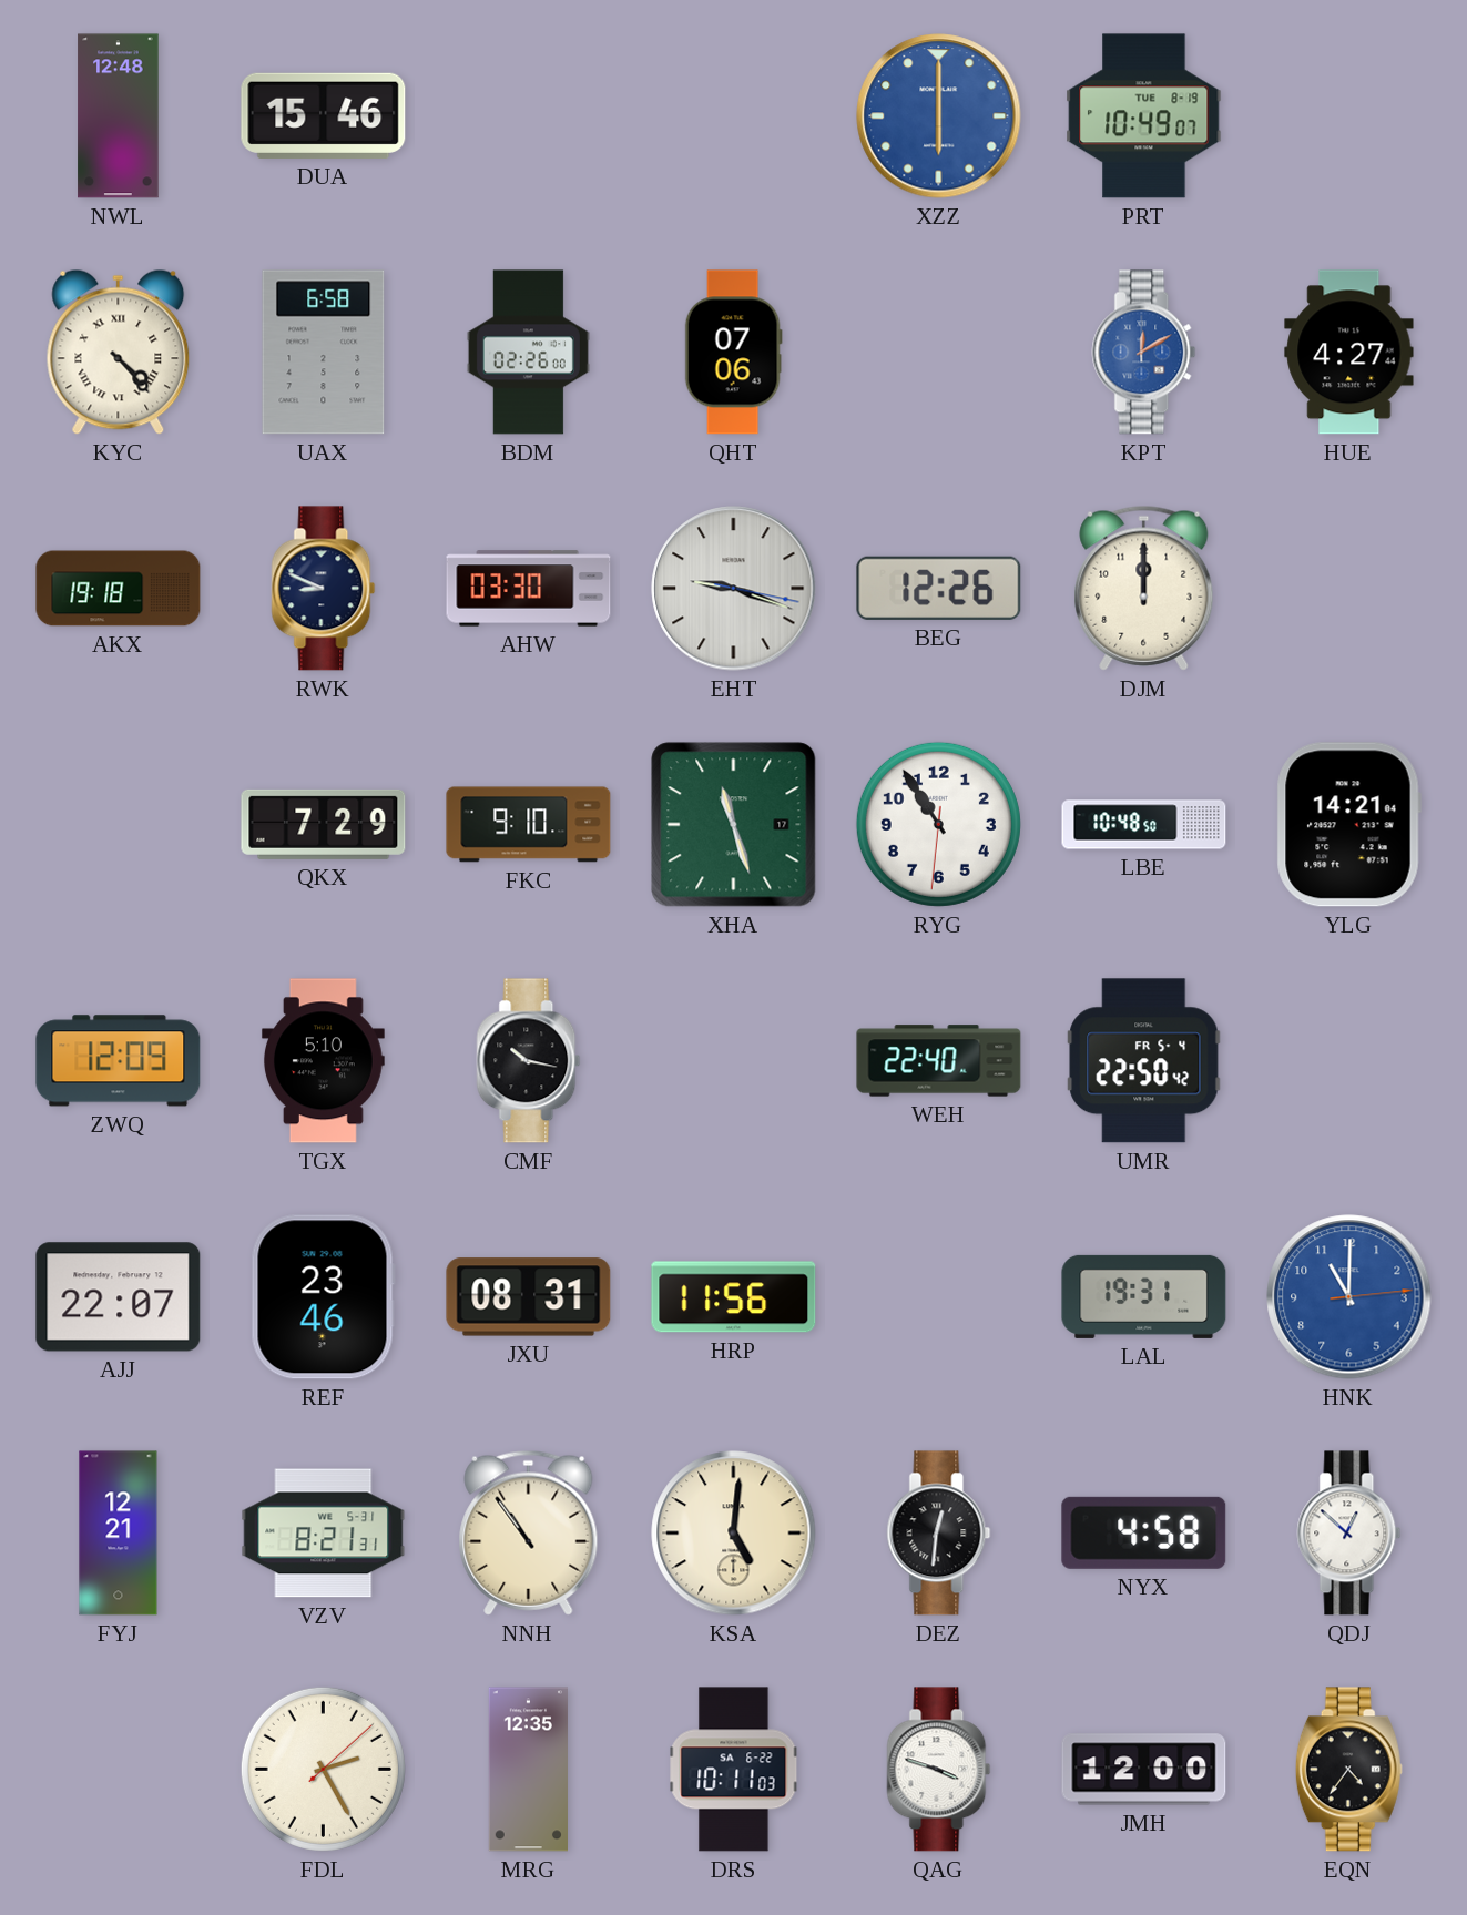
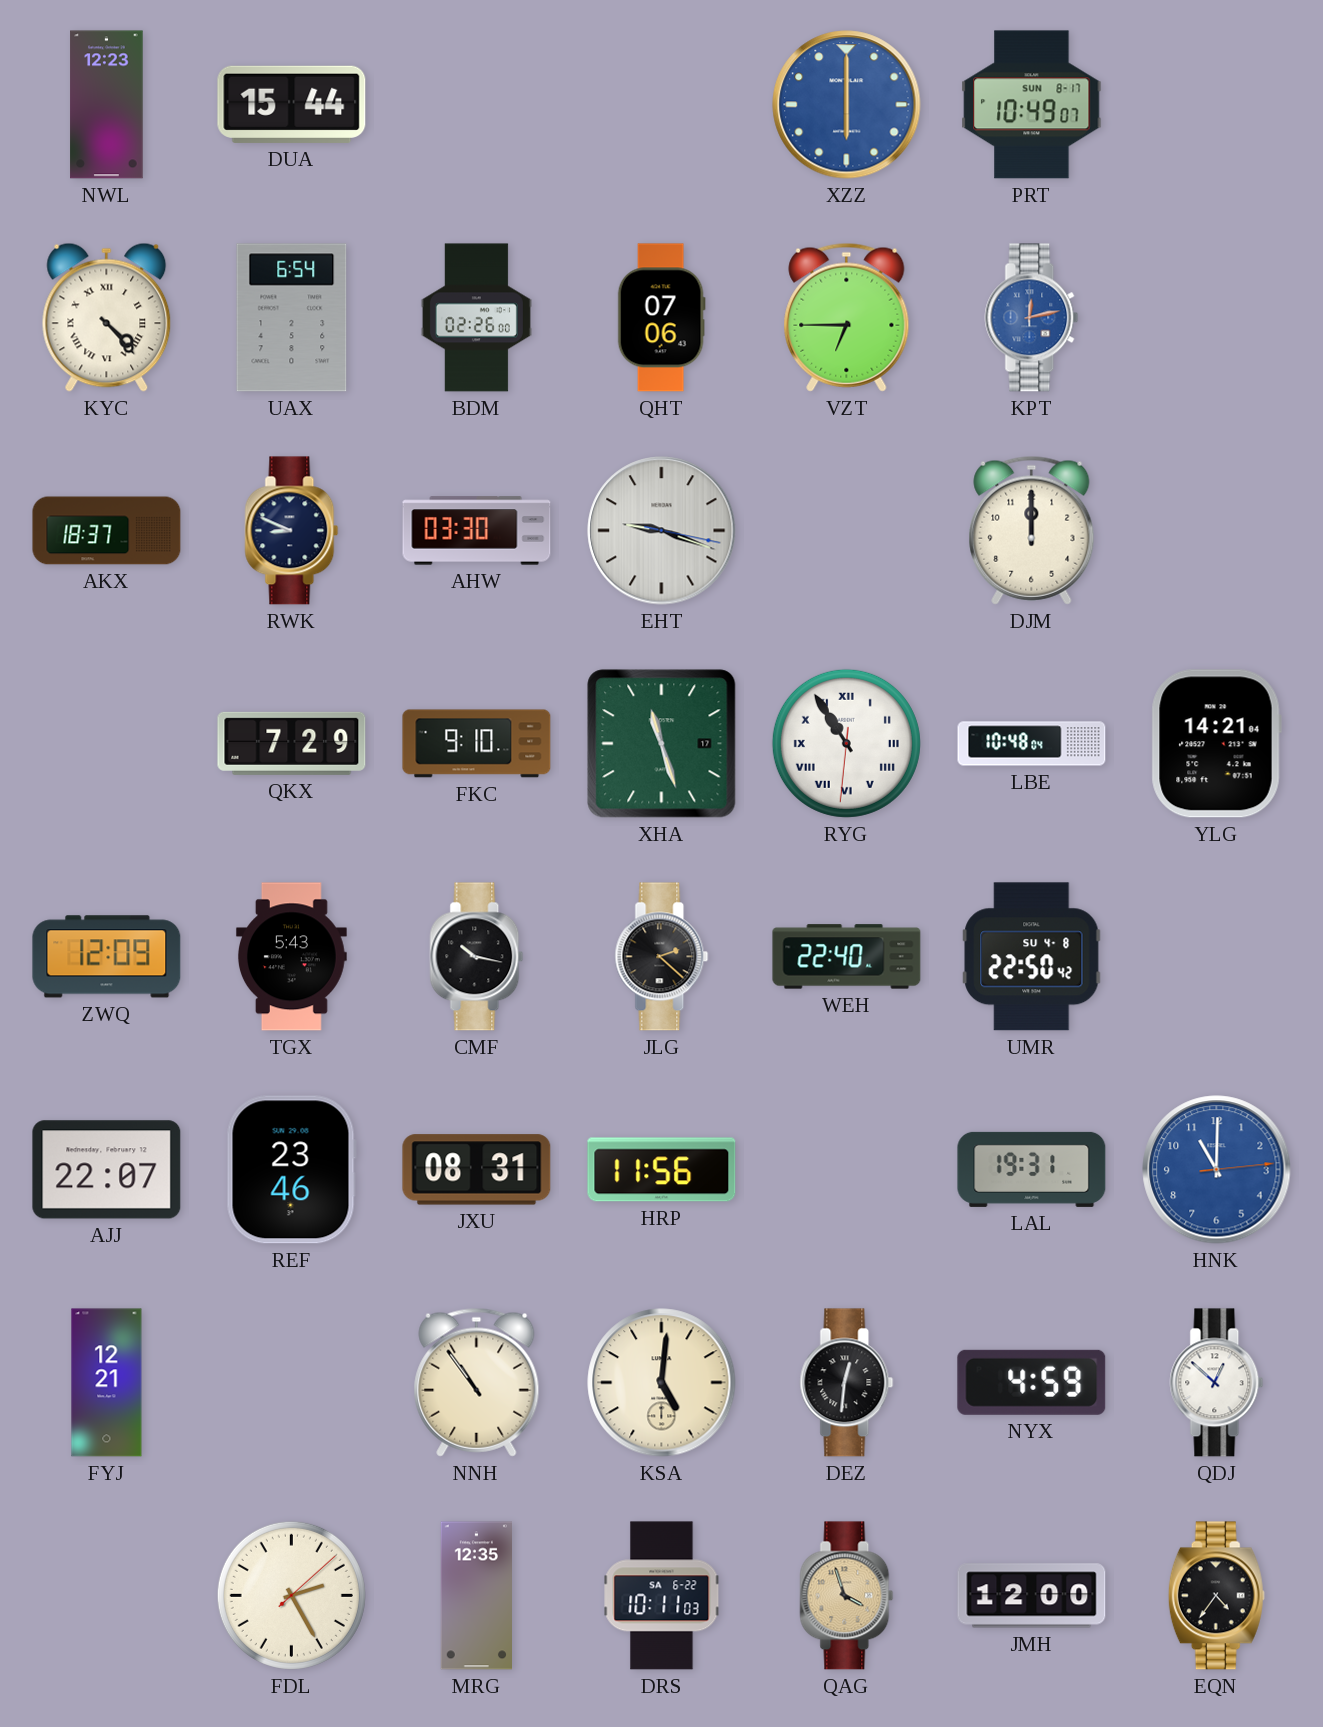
NWL: 12:48 -> 12:23
DUA: 15:46 -> 15:44
PRT date: TUE 8-19 -> SUN 8-17
UAX: 6:58 -> 6:54
VZT: none -> 6:45
KPT: 12:10 -> 12:13
HUE: 4:27 -> none
AKX: 19:18 -> 18:37
BEG: 12:26 -> none
RYG numerals: Arabic -> Roman
LBE: 10:48:50 -> 10:48:04
TGX: 5:10 -> 5:43
JLG: none -> 2:22
UMR date: FR 5-4 -> SU 4-8
VZV: 8:21 -> none
NYX: 4:58 -> 4:59
QAG: 3:48 -> 3:57
QAG dial: white -> champagne
